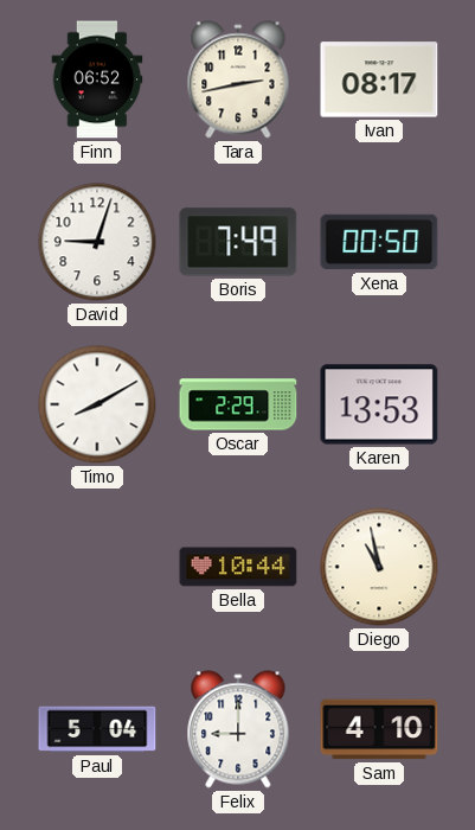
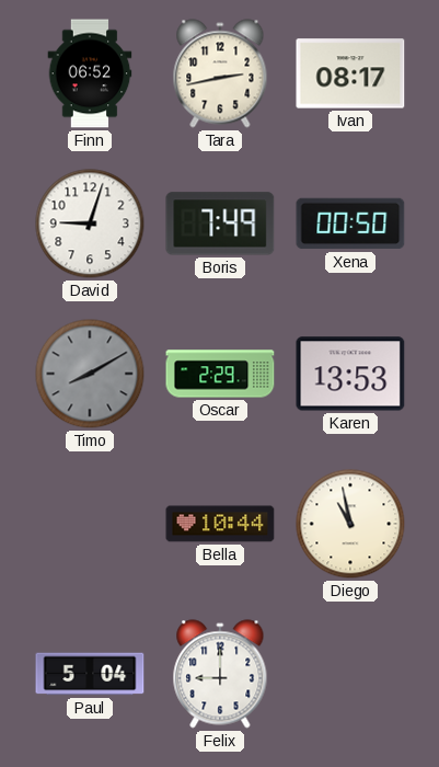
Timo dial: white -> grey
Sam: 4:10 -> none
